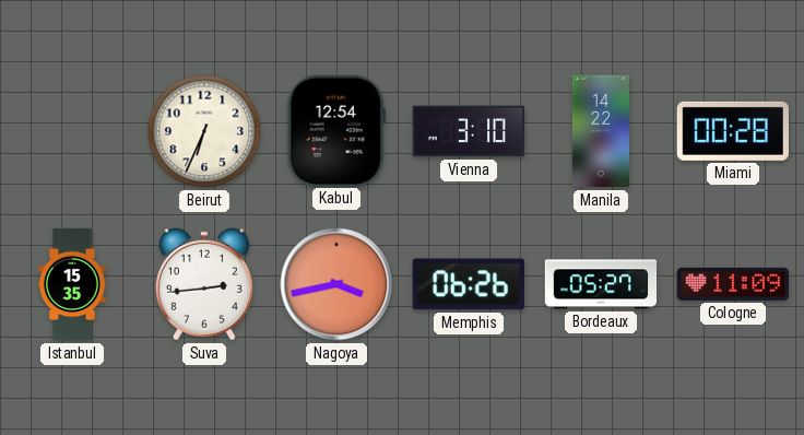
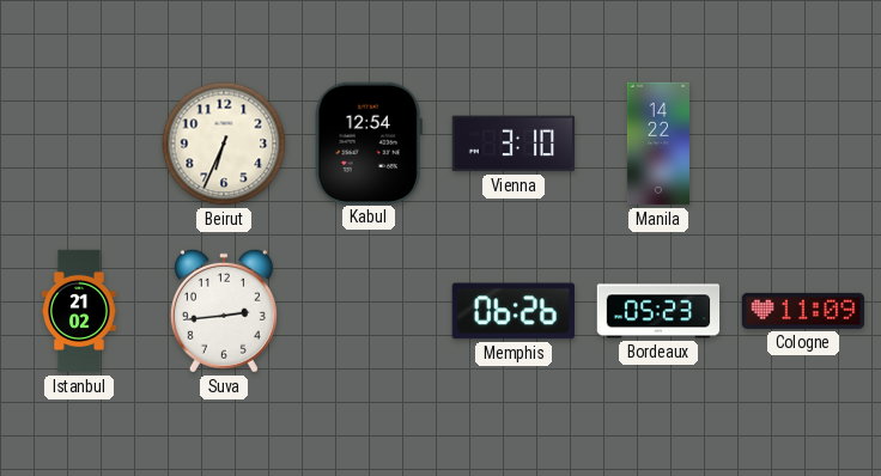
Miami: 00:28 -> none
Istanbul: 15:35 -> 21:02
Nagoya: 3:43 -> none
Bordeaux: 05:27 -> 05:23
